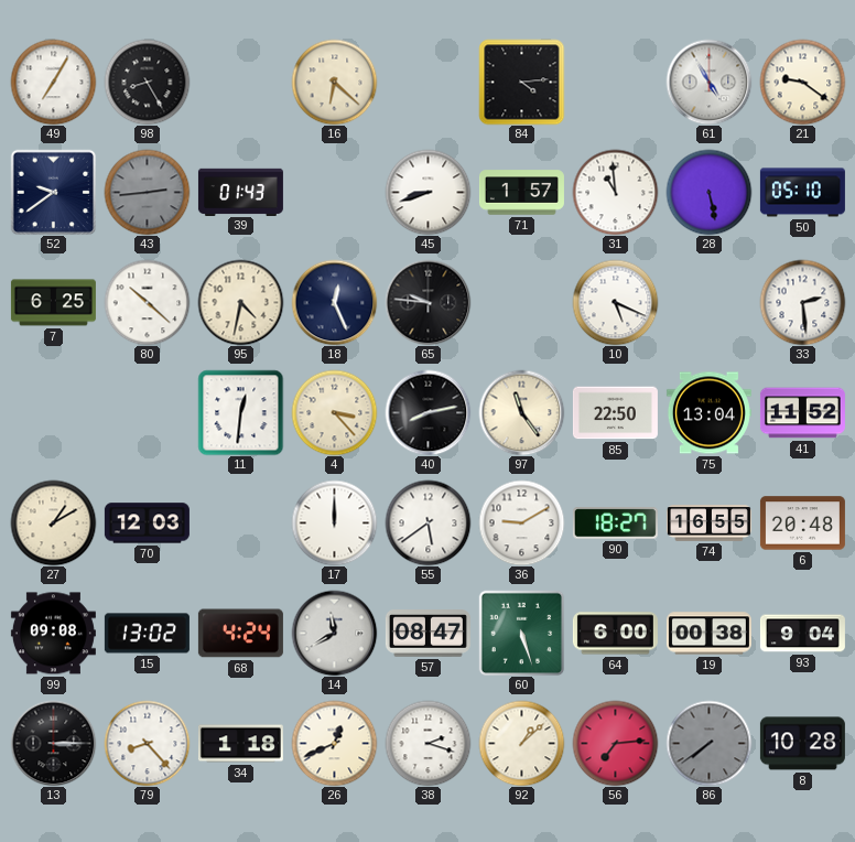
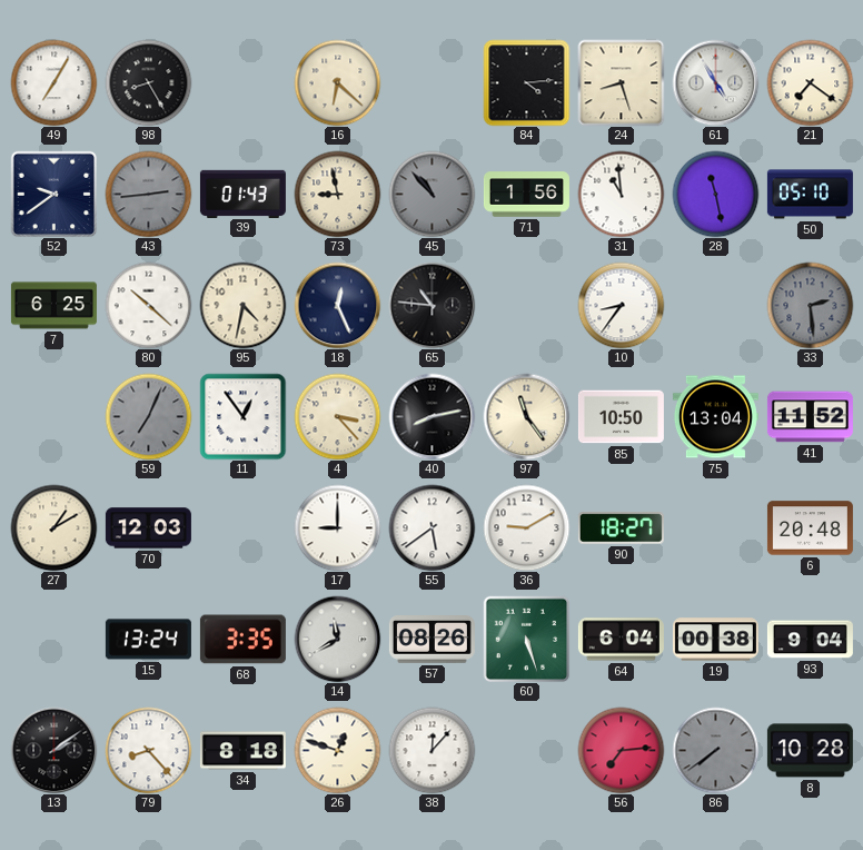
24: none -> 8:27
21: 9:21 -> 7:21
73: none -> 8:58
45: 8:42 -> 10:53
45 dial: white -> grey
71: 1:57 -> 1:56
28: 5:28 -> 11:28
65: 9:46 -> 10:46
10: 5:19 -> 8:36
33 dial: white -> grey
59: none -> 7:04
11: 12:31 -> 12:54
85: 22:50 -> 10:50
17: 12:00 -> 9:00
74: 16:55 -> none
99: 09:08 -> none
15: 13:02 -> 13:24
68: 4:24 -> 3:35
57: 08:47 -> 08:26
64: 6:00 -> 6:04
13: 3:15 -> 2:09
34: 1:18 -> 8:18
26: 12:41 -> 12:48
38: 2:18 -> 12:07
92: 1:08 -> none
